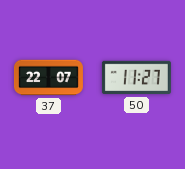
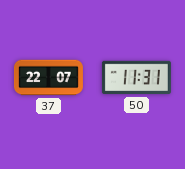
50: 11:27 -> 11:31
